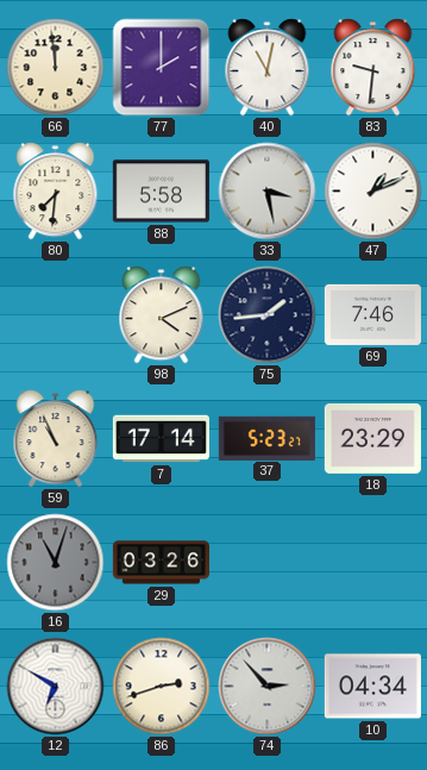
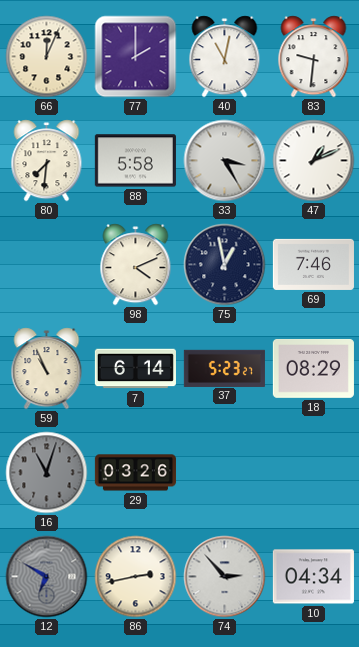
66: 11:59 -> 12:04
33: 3:28 -> 3:25
75: 1:44 -> 12:58
7: 17:14 -> 6:14
18: 23:29 -> 08:29
12 dial: white -> grey
86: 2:42 -> 2:43
